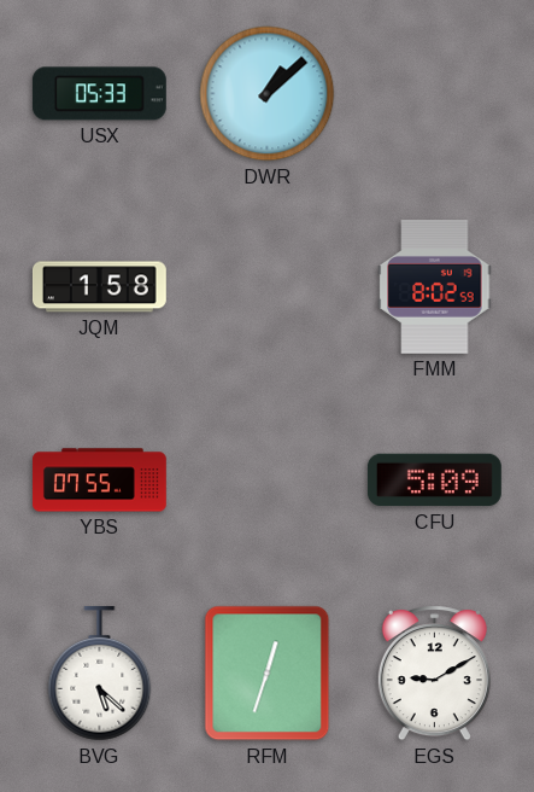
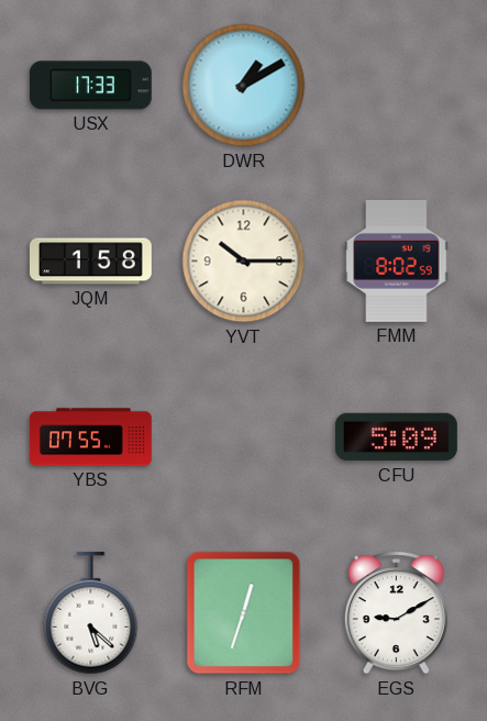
USX: 05:33 -> 17:33
DWR: 1:08 -> 1:10
YVT: none -> 10:15
